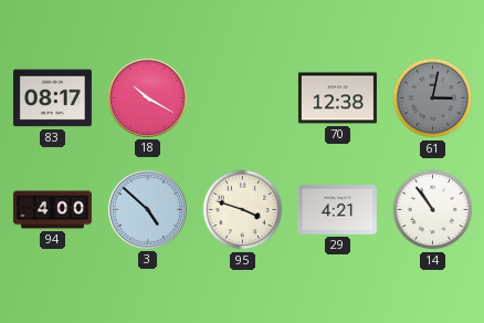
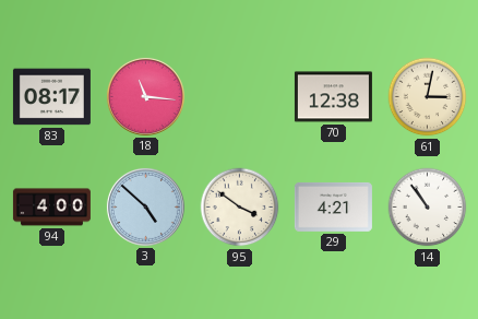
18: 10:20 -> 11:16
61 dial: grey -> cream
95: 3:48 -> 3:51
